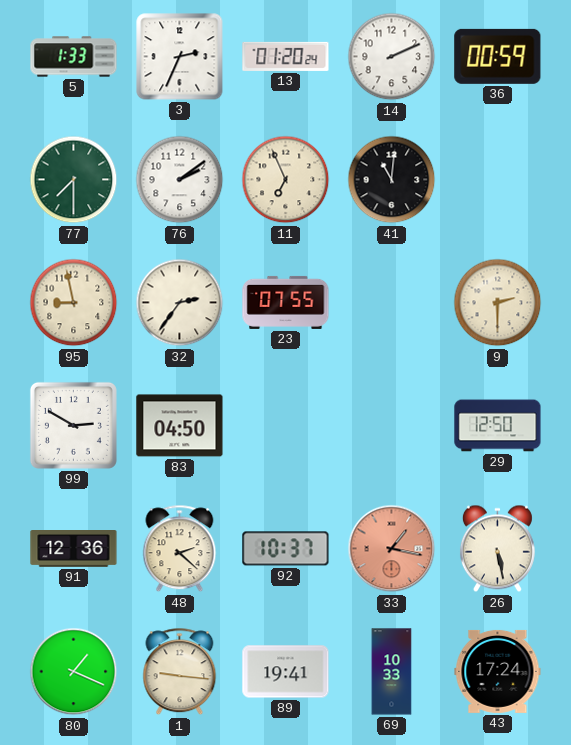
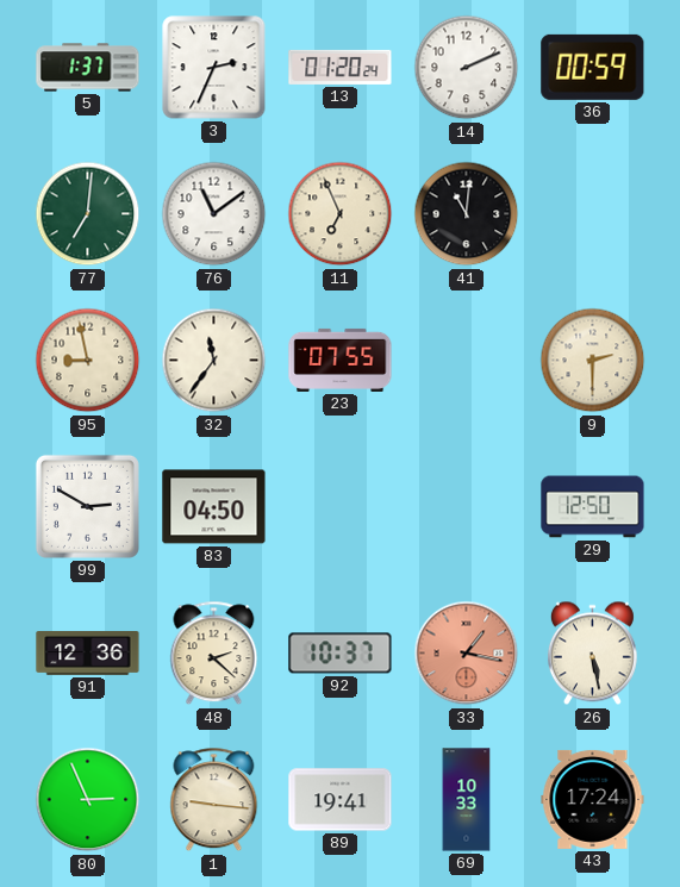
5: 1:33 -> 1:37
77: 7:30 -> 7:01
76: 2:09 -> 11:09
32: 2:36 -> 11:36
80: 1:19 -> 2:56
